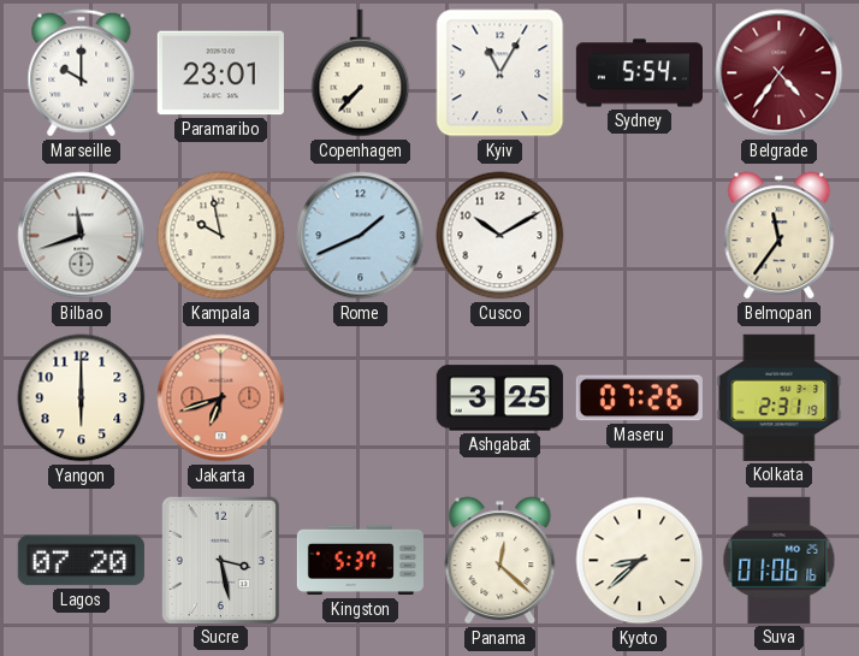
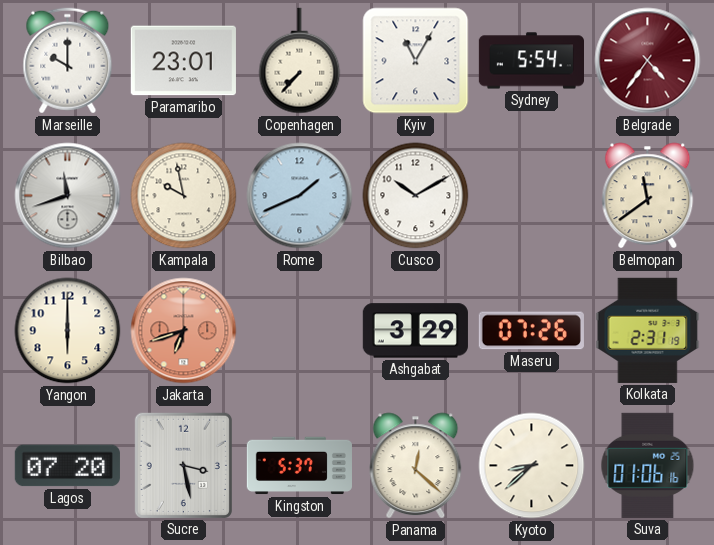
Belmopan: 11:36 -> 11:39
Ashgabat: 3:25 -> 3:29
